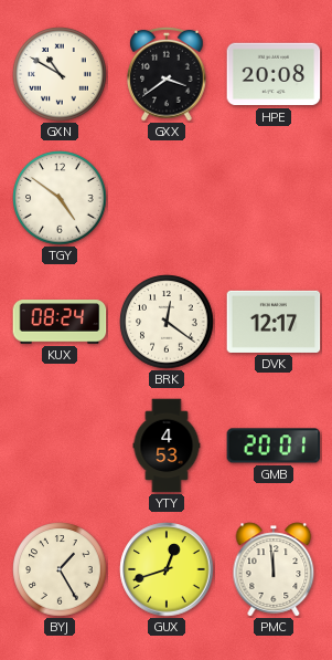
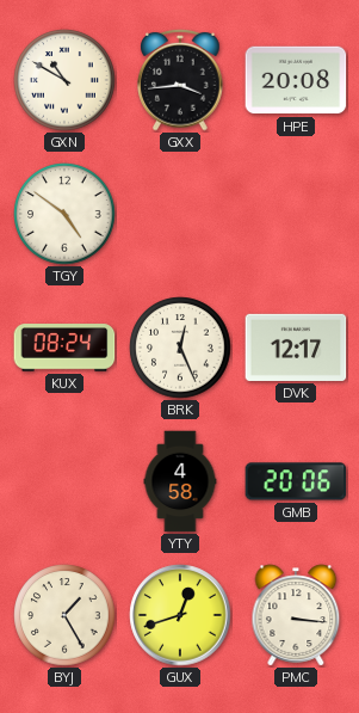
GXX: 3:39 -> 3:44
BRK: 12:21 -> 12:26
YTY: 4:53 -> 4:58
GMB: 20:01 -> 20:06
PMC: 11:59 -> 3:16
